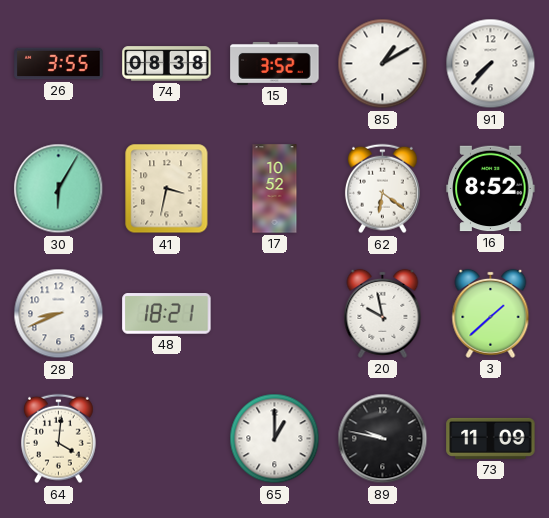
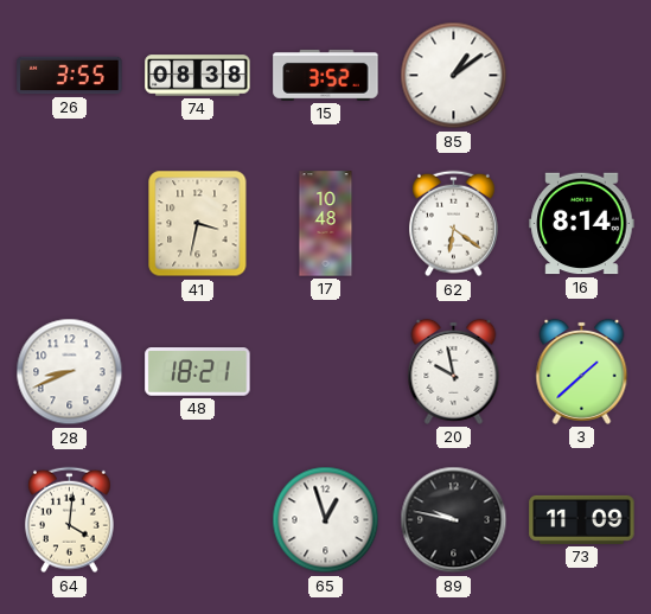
85: 1:10 -> 1:09
91: 7:37 -> none
30: 6:05 -> none
17: 10:52 -> 10:48
16: 8:52 -> 8:14
65: 1:00 -> 12:57
